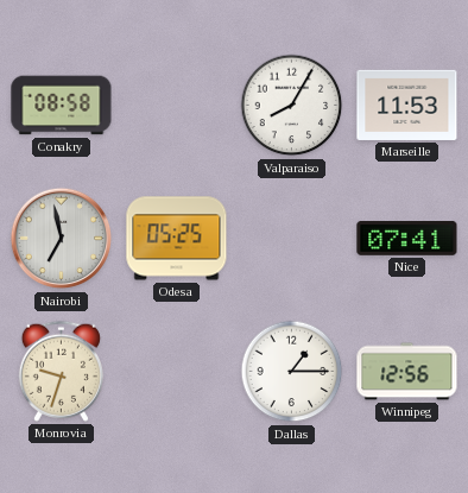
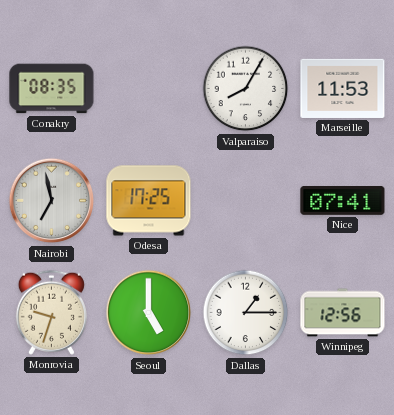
Conakry: 08:58 -> 08:35
Odesa: 05:25 -> 17:25
Seoul: none -> 5:00
